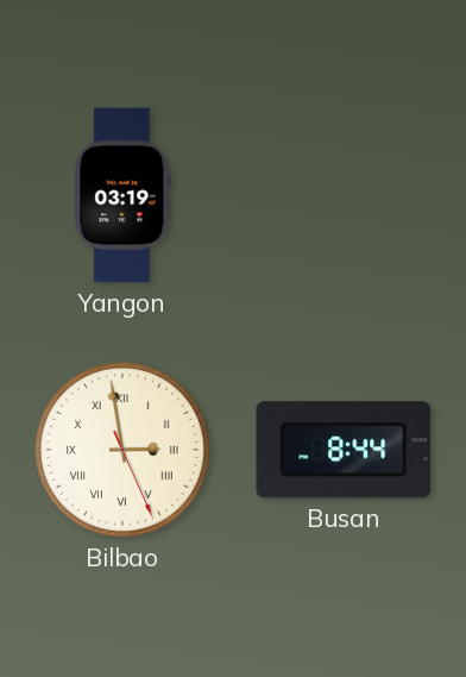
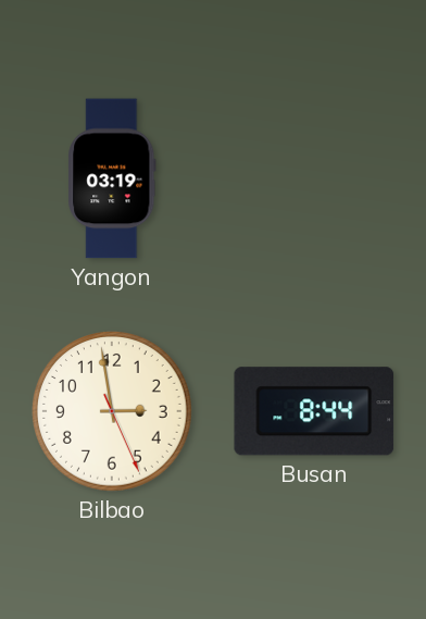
Bilbao numerals: Roman -> Arabic
